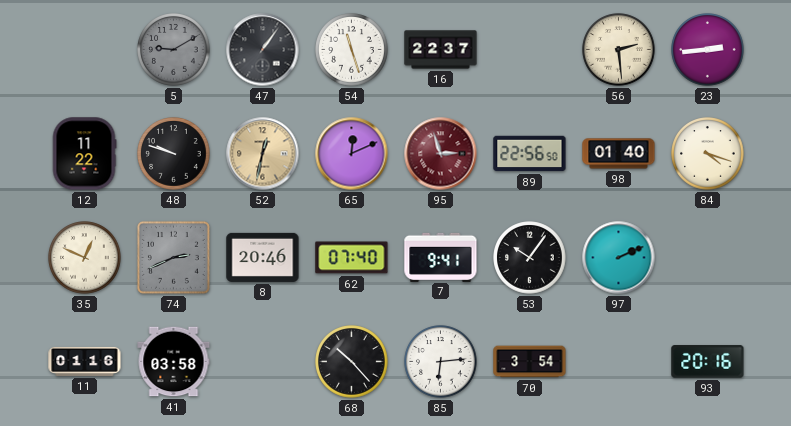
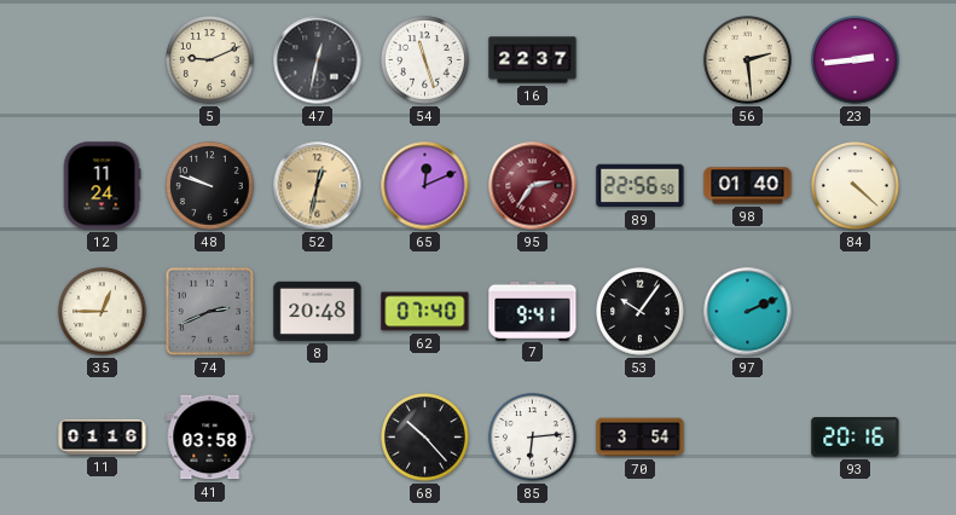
5: 9:10 -> 9:11
5 dial: grey -> cream
47: 1:06 -> 12:32
12: 11:22 -> 11:24
95: 2:57 -> 2:36
84: 4:18 -> 4:22
35: 12:49 -> 12:45
8: 20:46 -> 20:48
